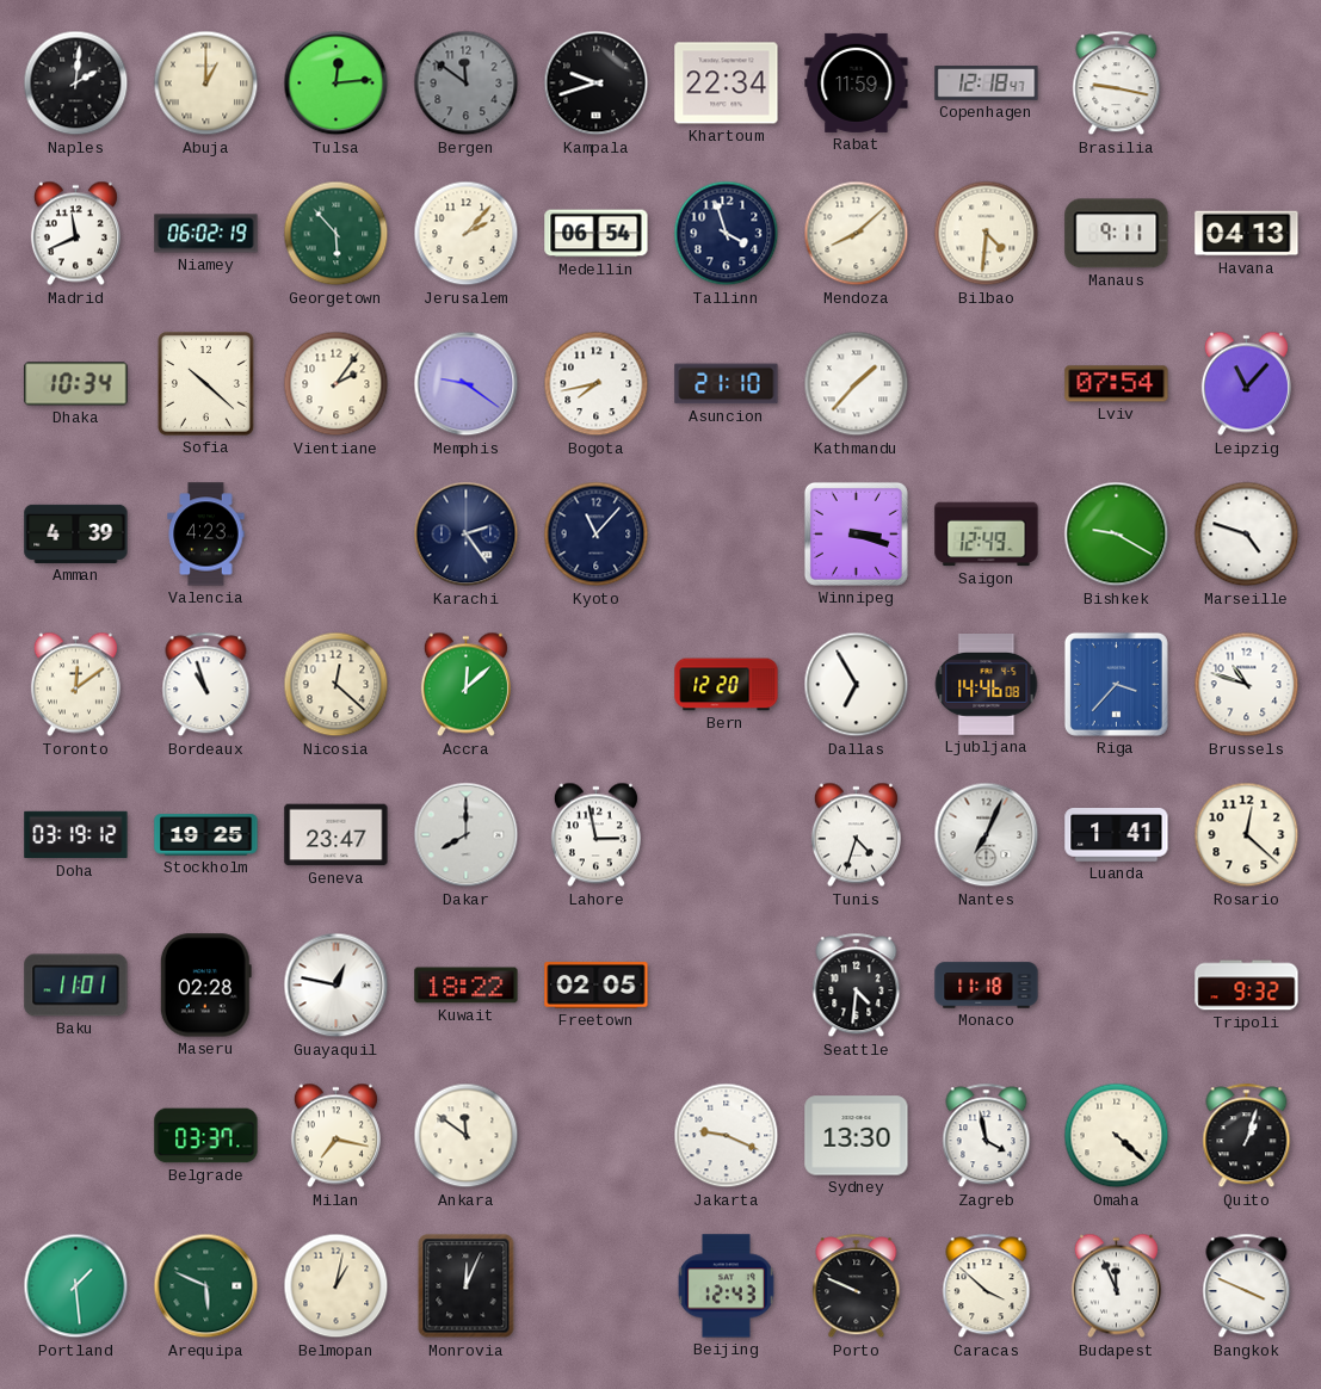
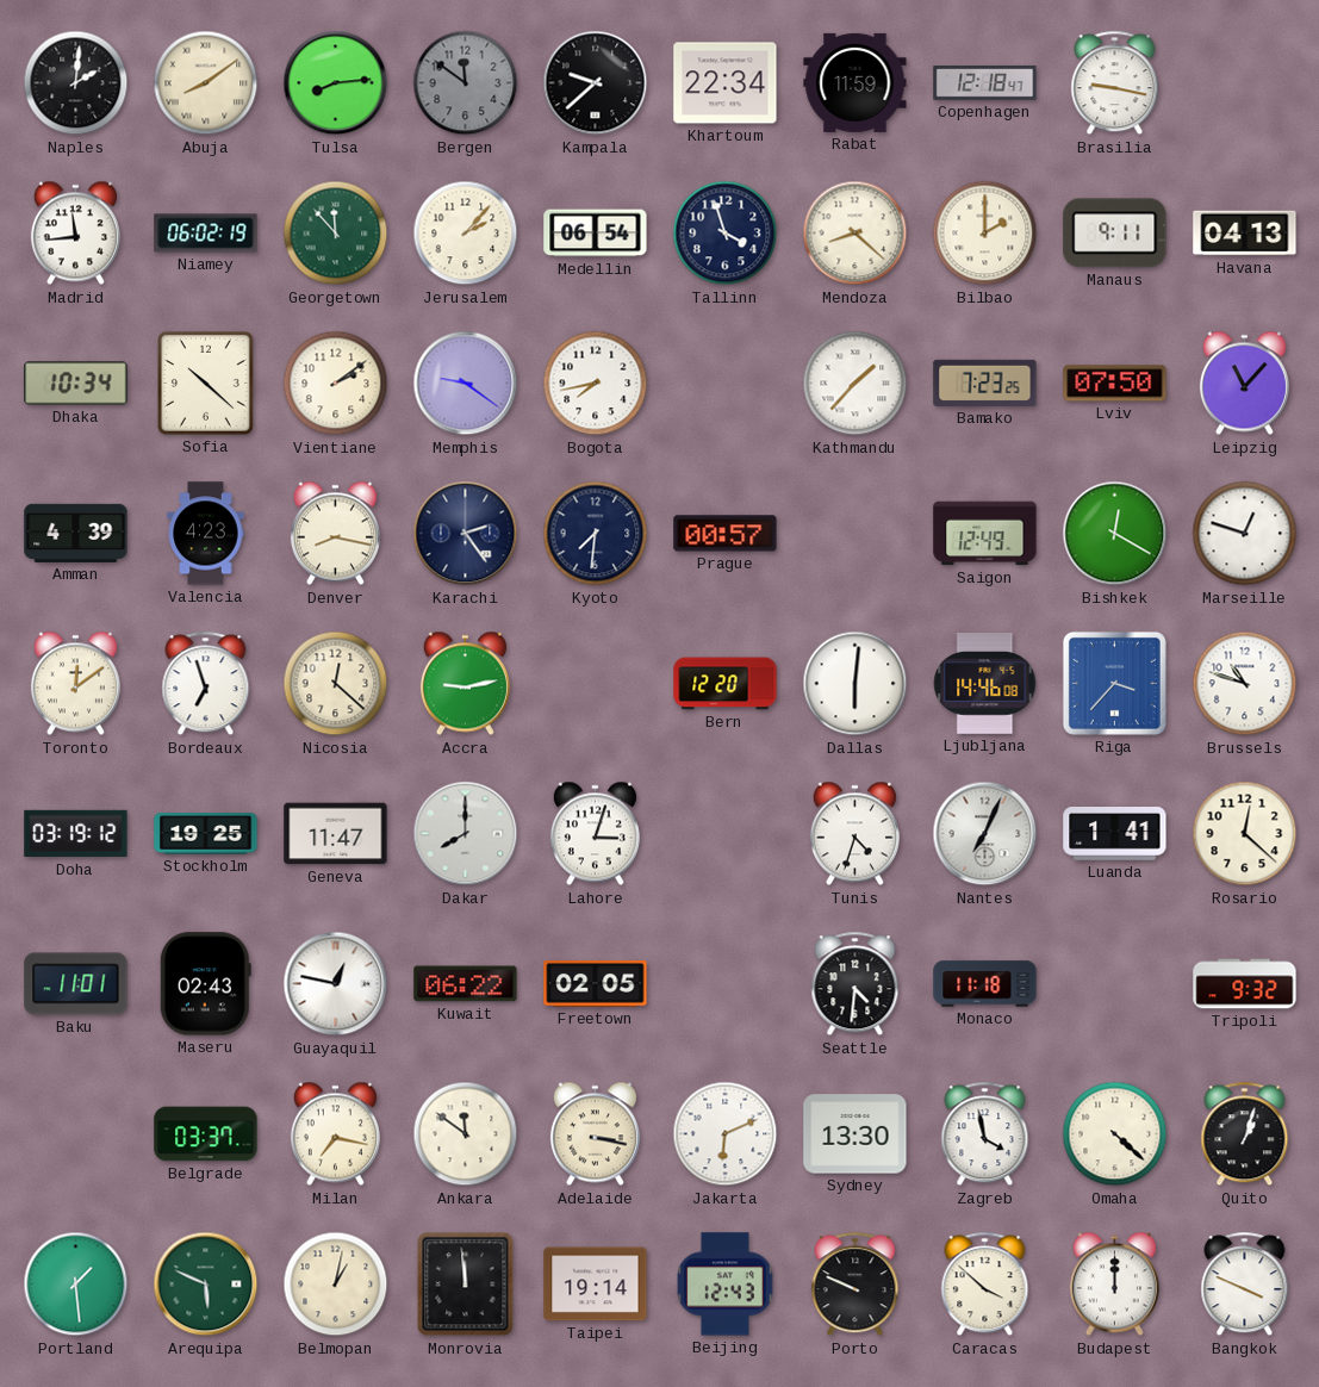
Abuja: 1:00 -> 8:09
Tulsa: 12:14 -> 8:14
Kampala: 9:42 -> 9:38
Madrid: 11:41 -> 11:44
Georgetown: 5:53 -> 11:53
Mendoza: 8:08 -> 8:22
Bilbao: 4:31 -> 2:00
Vientiane: 2:06 -> 2:09
Asuncion: 21:10 -> none
Bamako: none -> 7:23
Lviv: 07:54 -> 07:50
Denver: none -> 8:17
Kyoto: 11:07 -> 7:31
Prague: none -> 00:57
Winnipeg: 3:18 -> none
Bishkek: 9:20 -> 12:20
Marseille: 4:48 -> 12:48
Bordeaux: 10:57 -> 6:57
Accra: 12:08 -> 9:13
Dallas: 6:55 -> 6:01
Geneva: 23:47 -> 11:47
Lahore: 2:58 -> 3:03
Maseru: 02:28 -> 02:43
Kuwait: 18:22 -> 06:22
Adelaide: none -> 3:17
Jakarta: 9:19 -> 6:11
Monrovia: 12:04 -> 11:59
Taipei: none -> 19:14
Budapest: 11:56 -> 12:00
